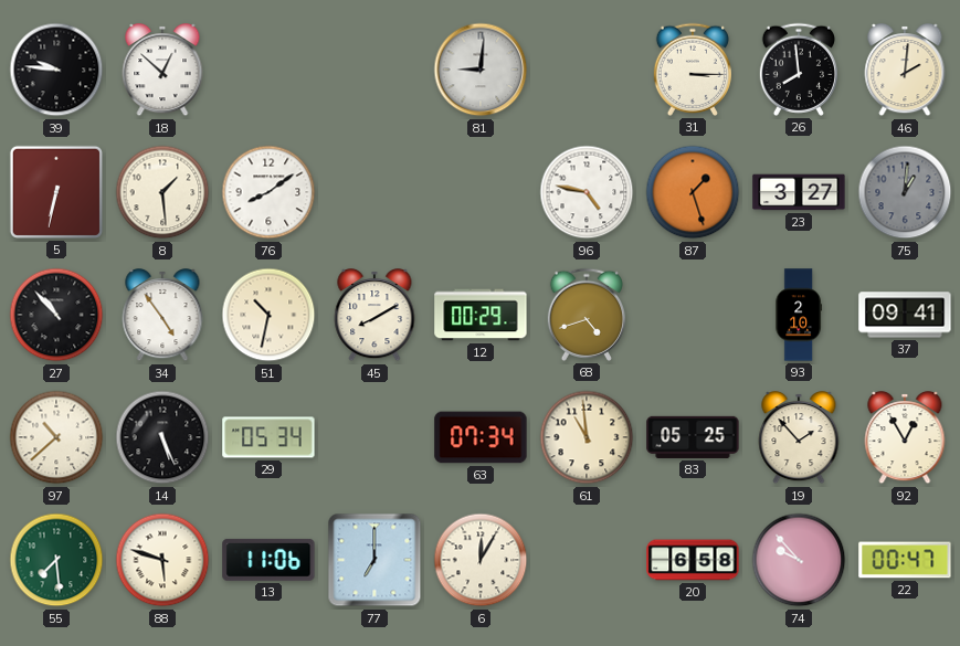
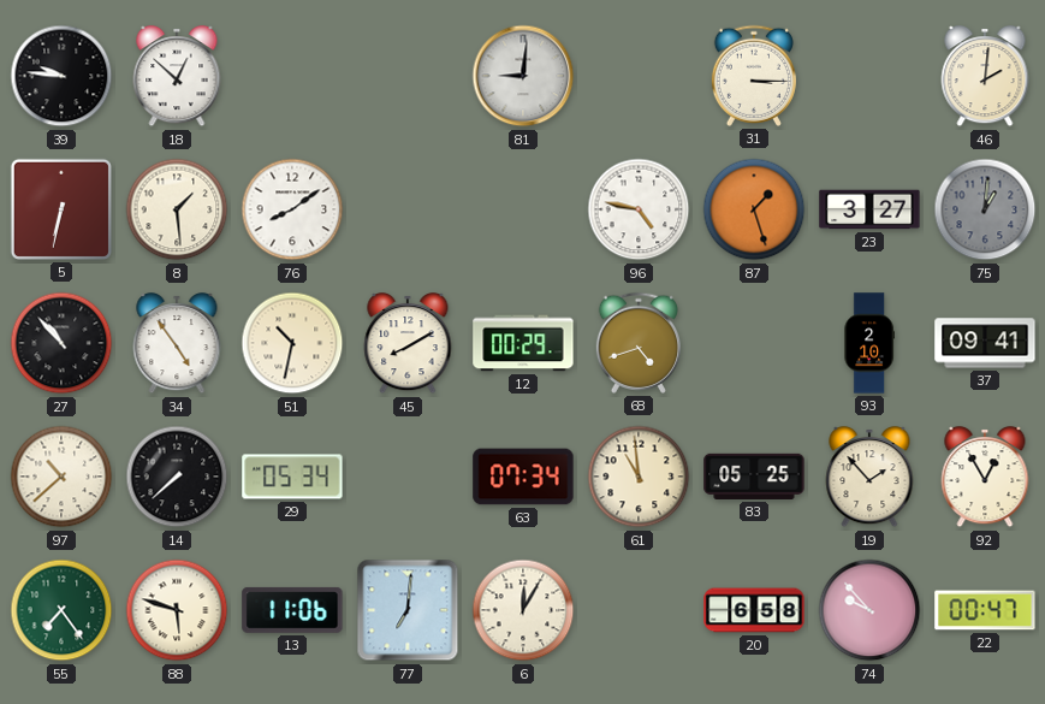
26: 7:59 -> none
14: 5:26 -> 7:38
55: 7:29 -> 7:24
77: 7:00 -> 7:01
